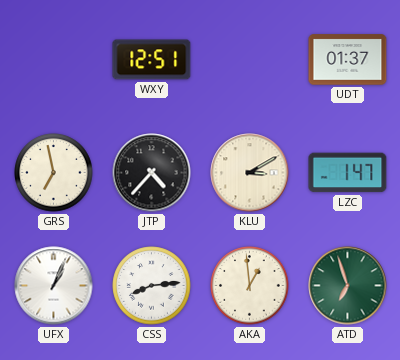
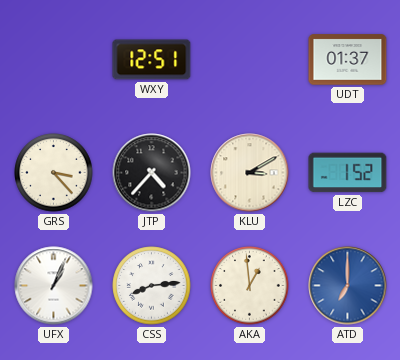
GRS: 6:58 -> 3:23
LZC: 1:47 -> 1:52
ATD: 6:57 -> 7:00
ATD dial: green -> blue
